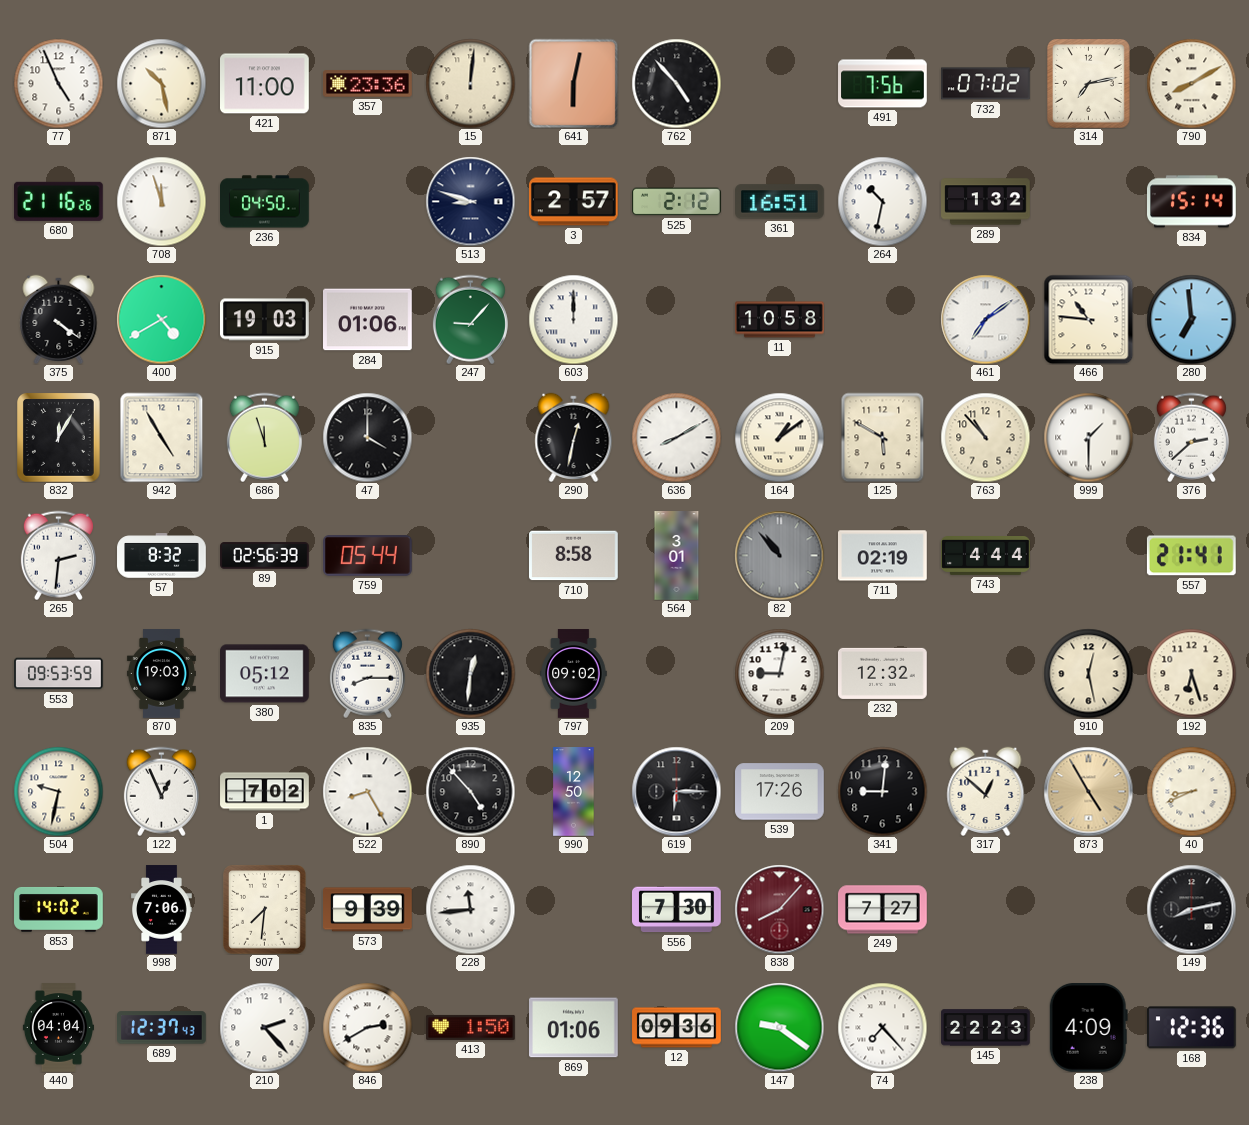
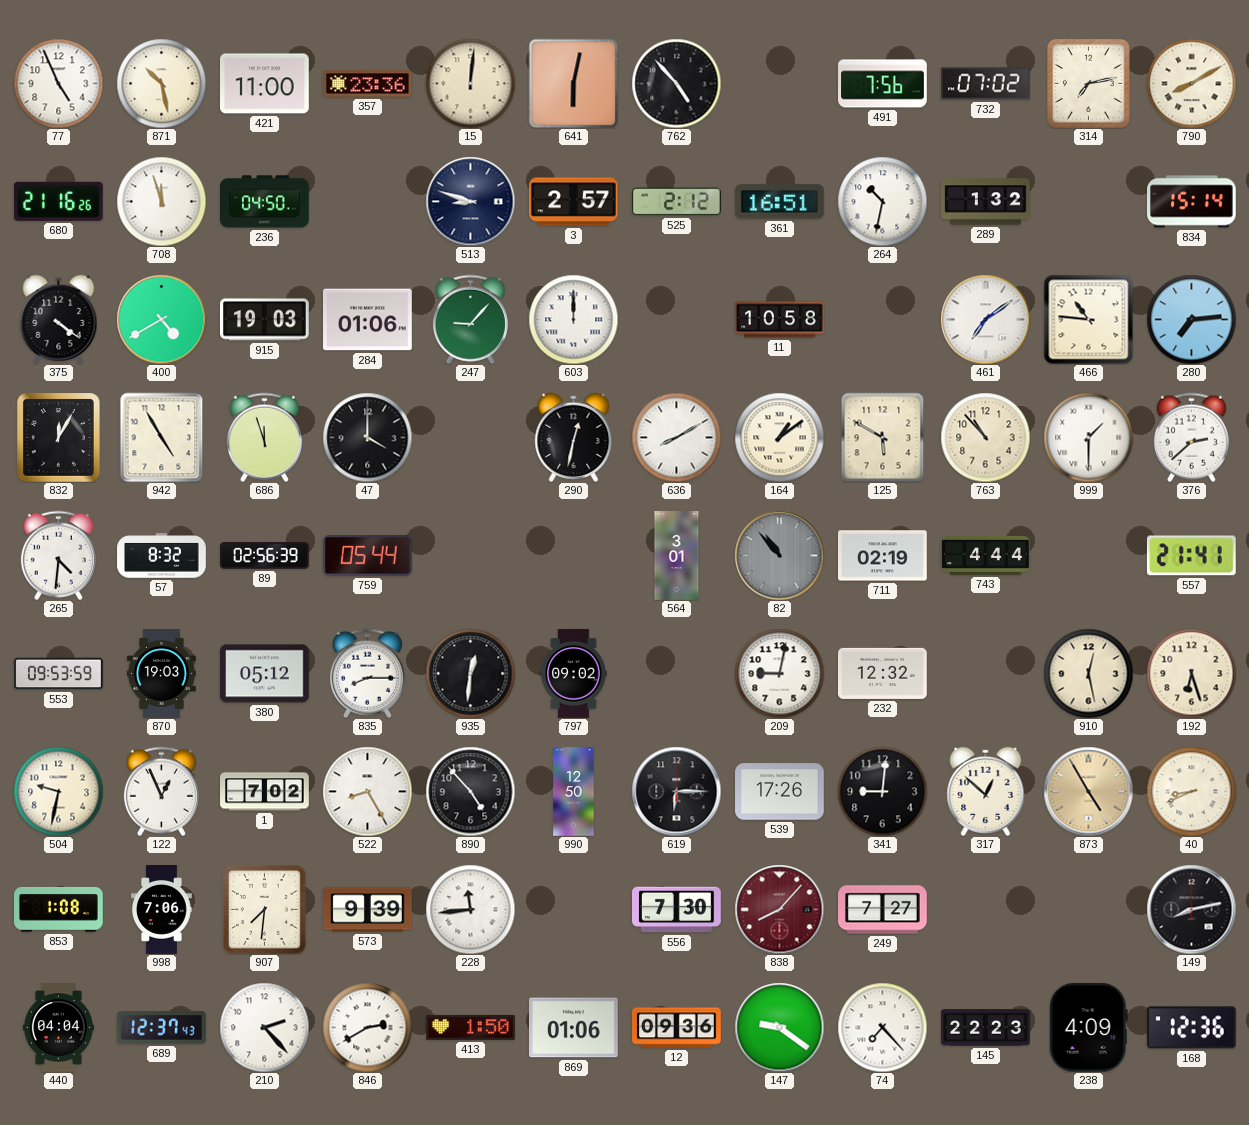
280: 6:59 -> 7:14
265: 2:31 -> 4:31
710: 8:58 -> none
853: 14:02 -> 1:08
